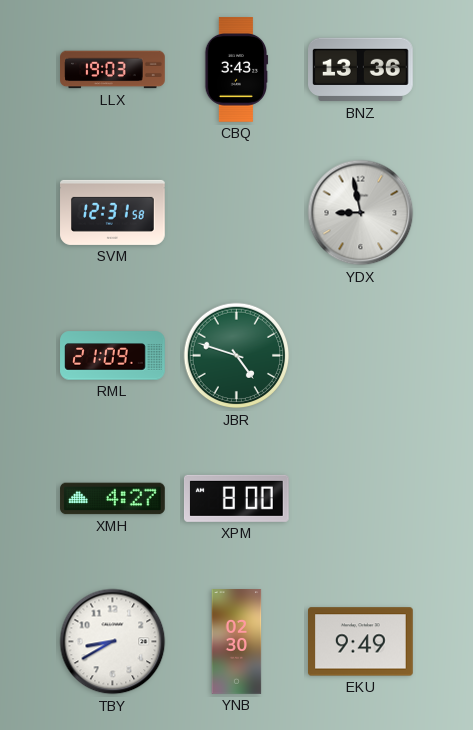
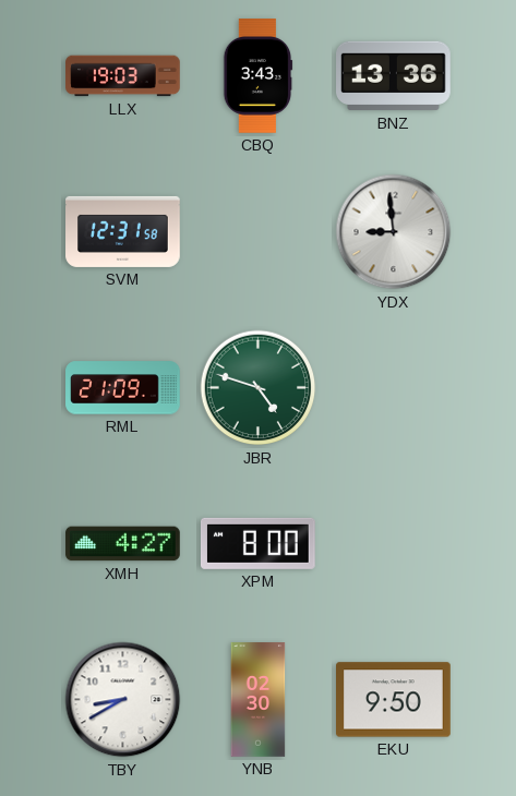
YDX: 8:58 -> 8:59
EKU: 9:49 -> 9:50
